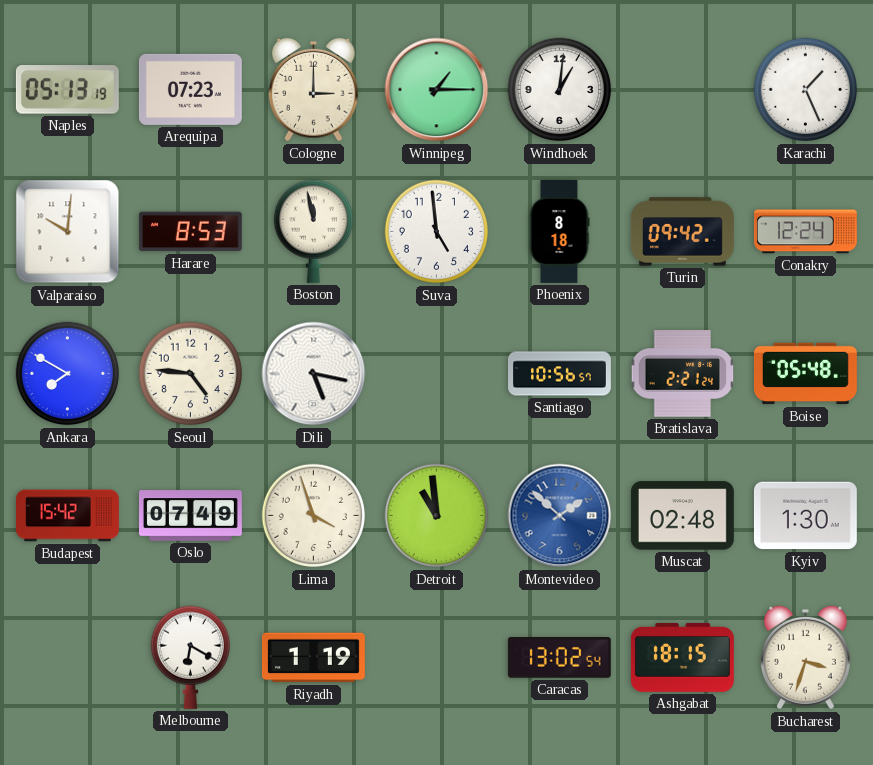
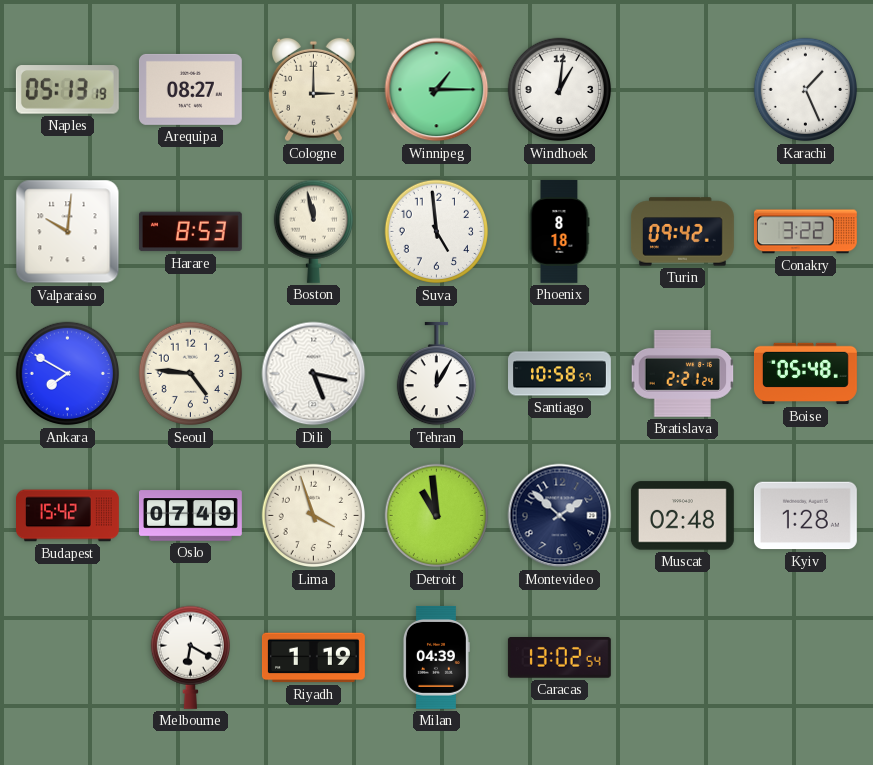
Arequipa: 07:23 -> 08:27
Conakry: 12:24 -> 3:22
Tehran: none -> 12:05
Santiago: 10:56 -> 10:58
Montevideo dial: blue -> navy
Kyiv: 1:30 -> 1:28
Milan: none -> 04:39
Ashgabat: 18:15 -> none
Bucharest: 3:33 -> none
